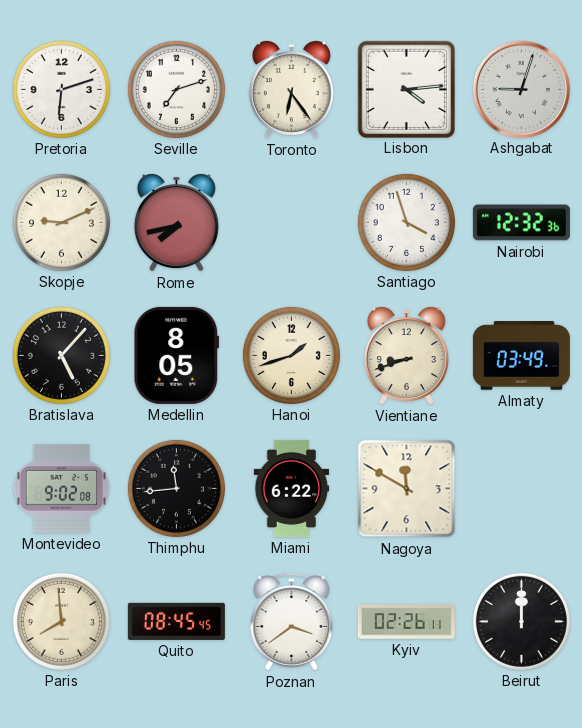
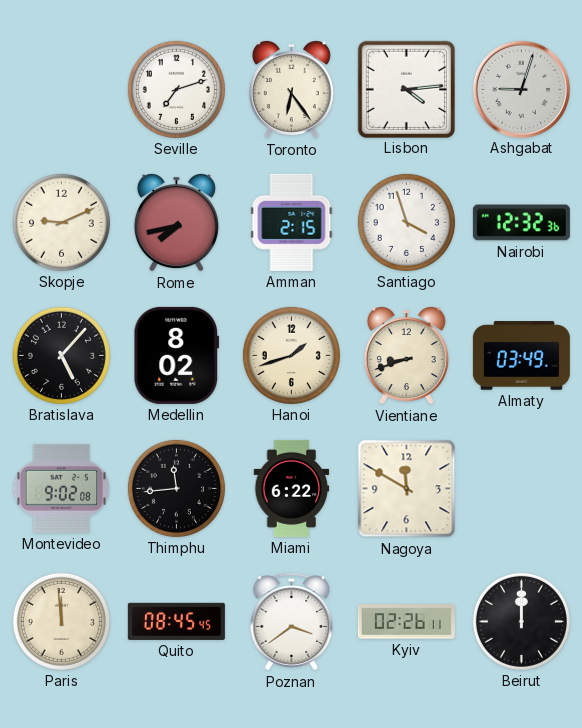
Pretoria: 6:12 -> none
Amman: none -> 2:15
Medellin: 8:05 -> 8:02
Paris: 7:59 -> 11:59
